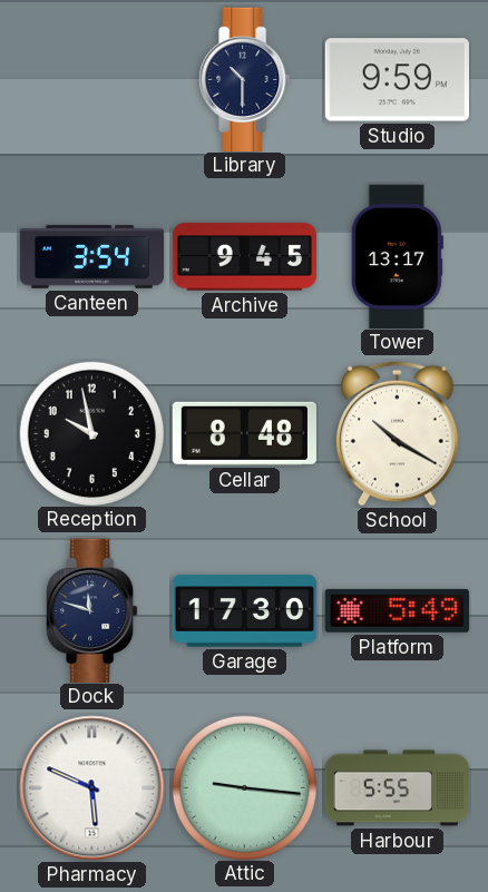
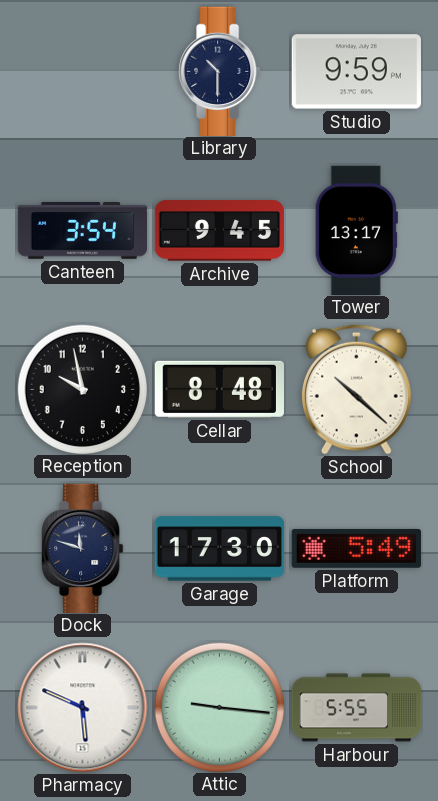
School: 10:20 -> 10:22
